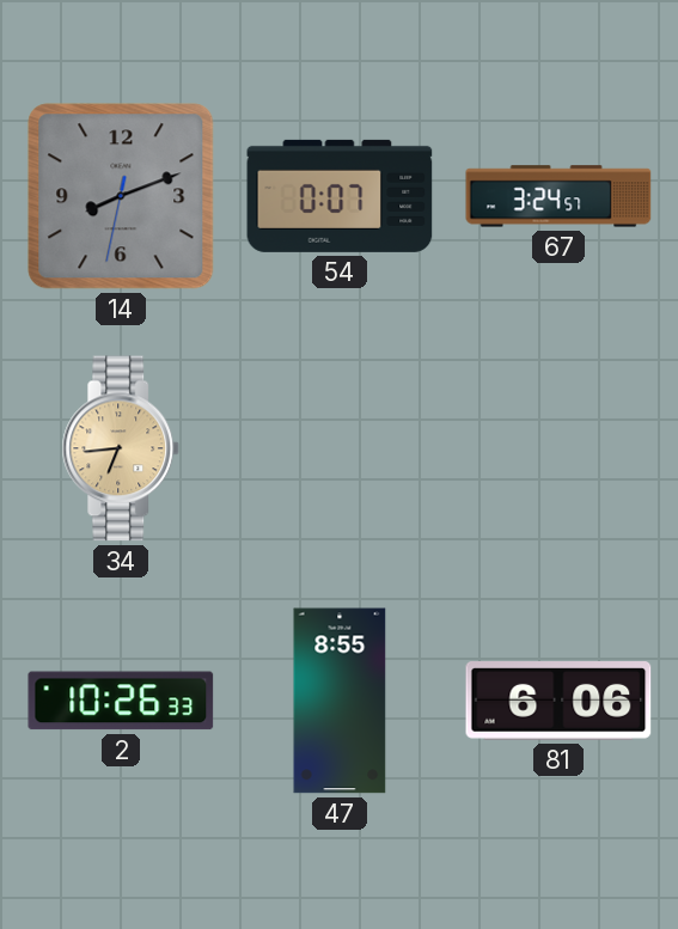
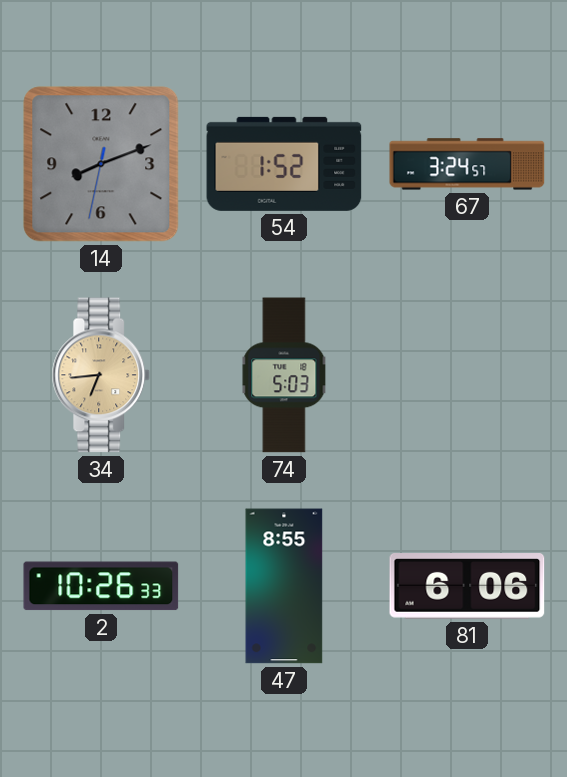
54: 0:07 -> 1:52
74: none -> 5:03
